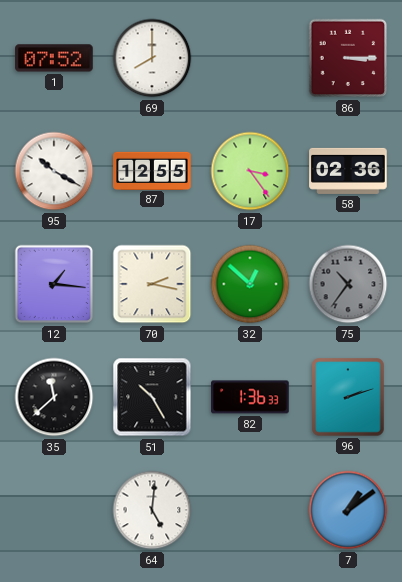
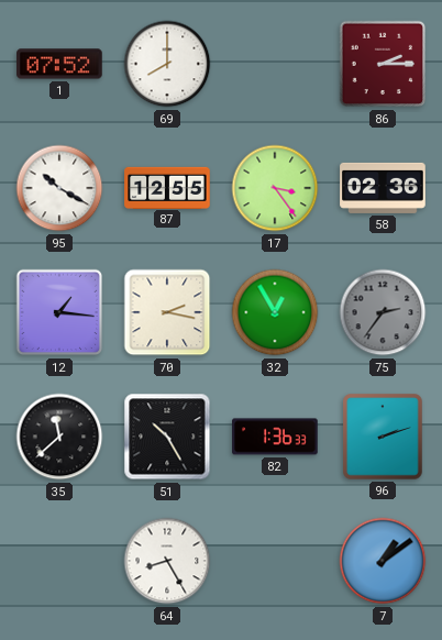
86: 3:15 -> 2:15
32: 12:52 -> 12:55
75: 10:36 -> 2:36
64: 5:01 -> 8:25
